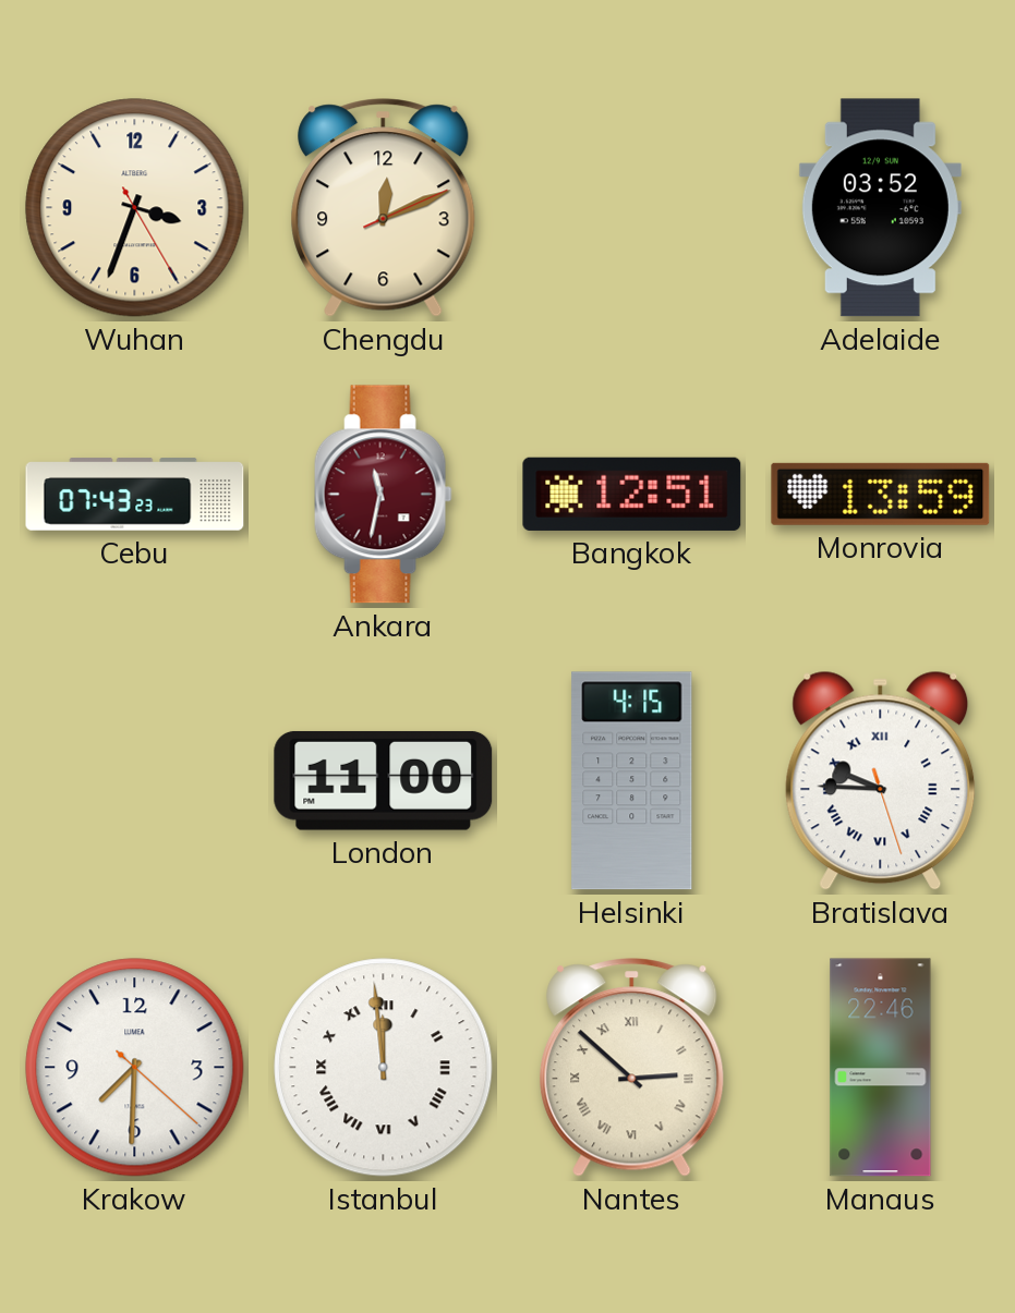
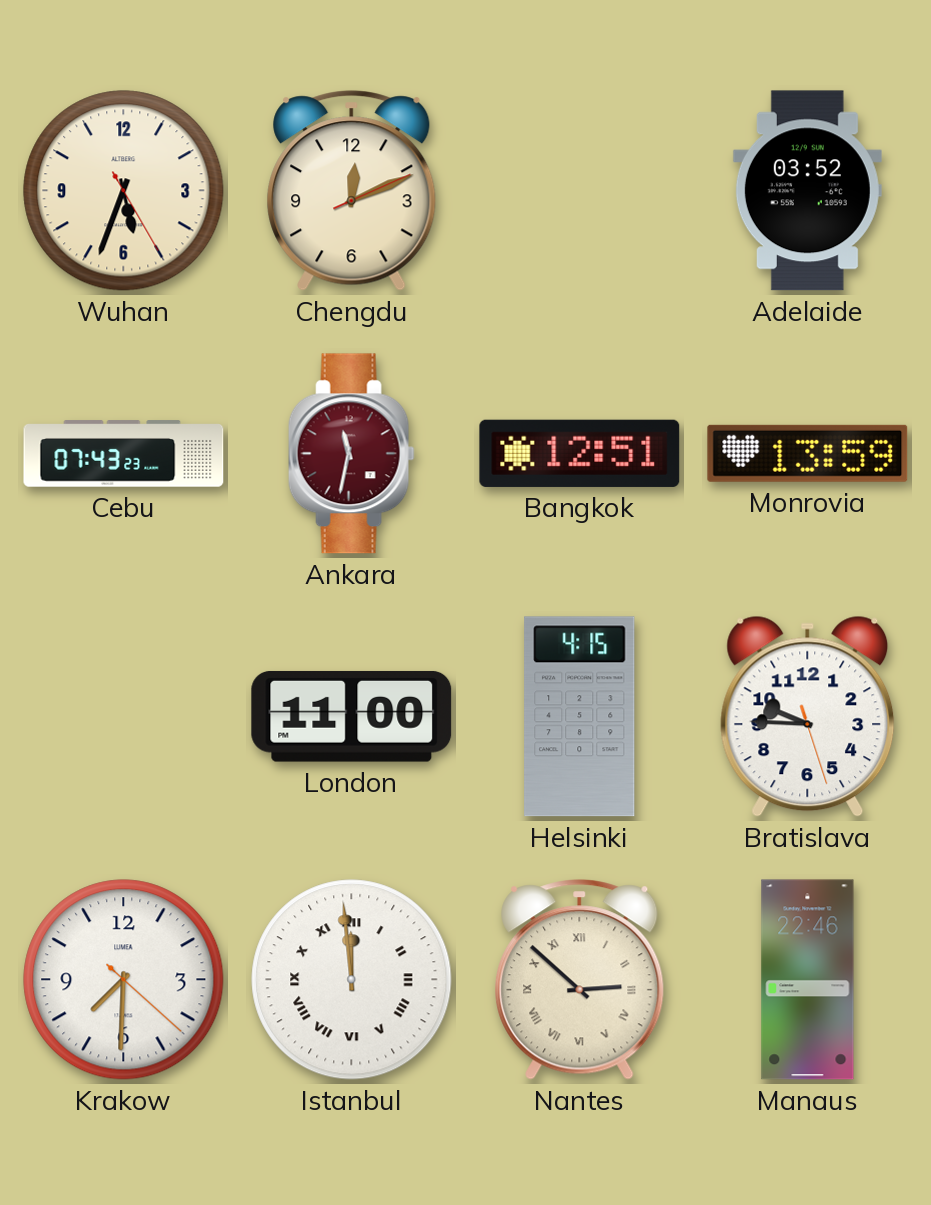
Wuhan: 3:33 -> 5:33
Bratislava numerals: Roman -> Arabic
